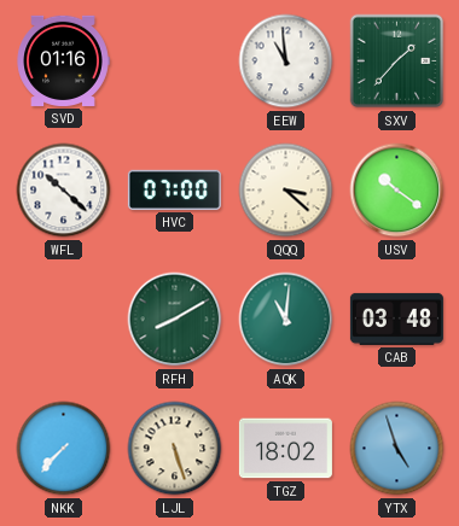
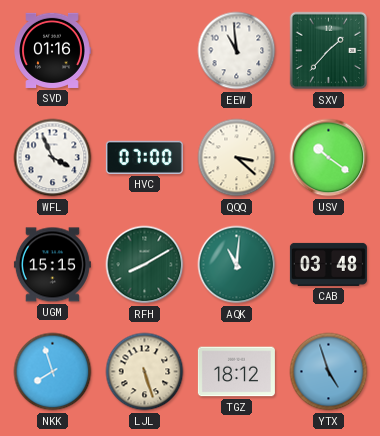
WFL: 10:22 -> 3:56
UGM: none -> 15:15
NKK: 7:37 -> 7:57
TGZ: 18:02 -> 18:12
